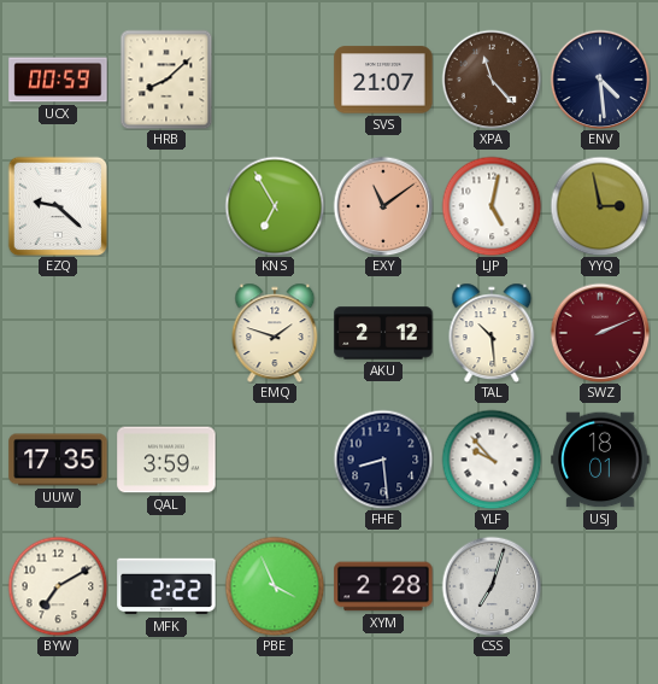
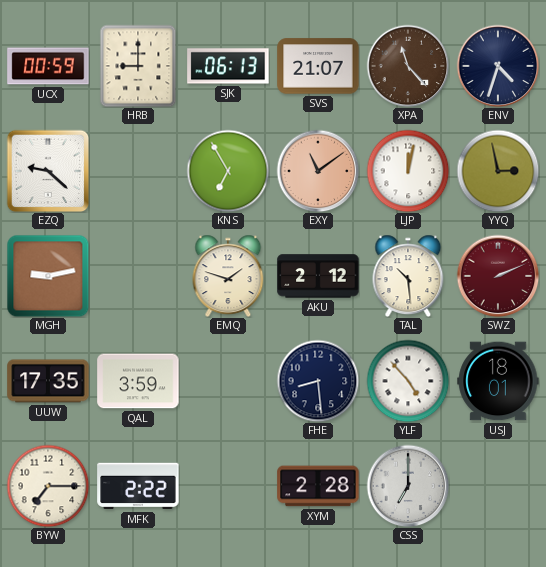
HRB: 8:08 -> 9:00
SJK: none -> 06:13
ENV: 4:29 -> 4:33
LJP: 5:02 -> 12:02
MGH: none -> 9:13
YLF: 9:53 -> 4:53
BYW: 7:10 -> 7:15
PBE: 3:56 -> none
CSS: 7:03 -> 7:00
